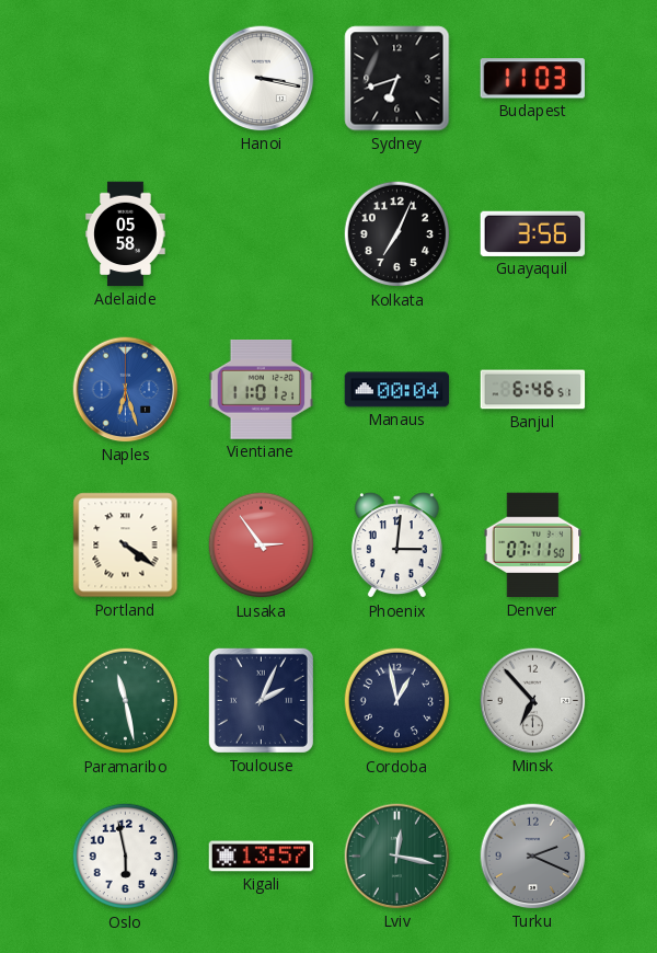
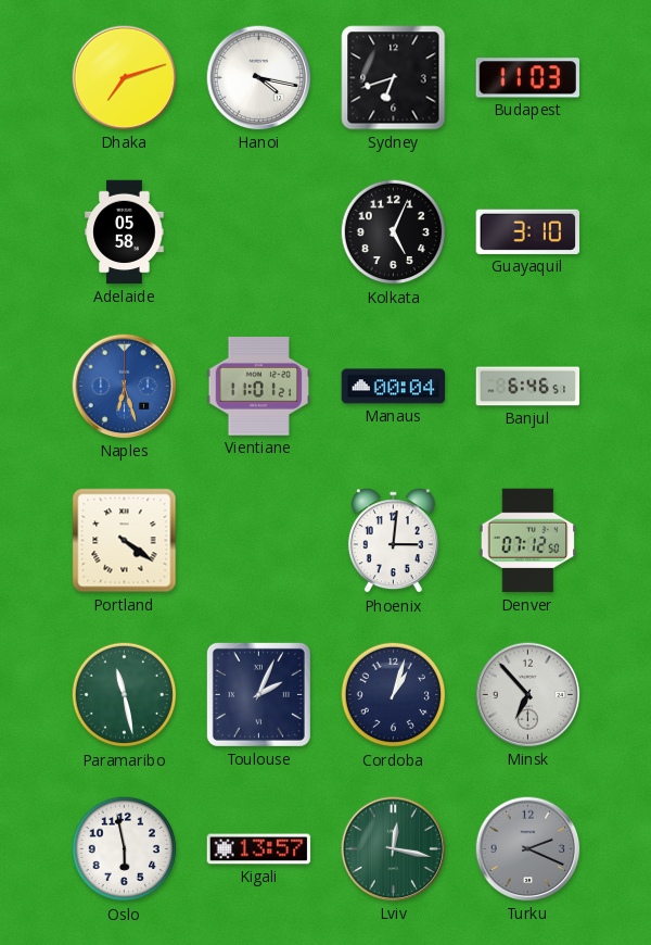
Dhaka: none -> 7:12
Hanoi: 3:17 -> 4:17
Kolkata: 7:04 -> 5:04
Guayaquil: 3:56 -> 3:10
Lusaka: 2:54 -> none
Denver: 07:11 -> 07:12
Cordoba: 12:58 -> 1:03
